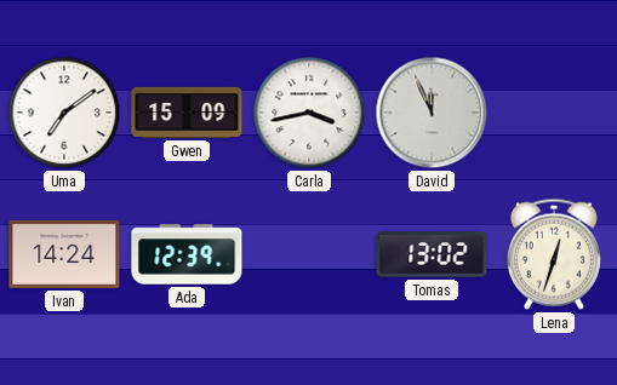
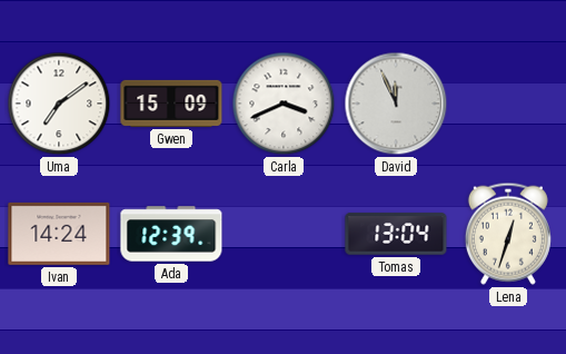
Carla: 3:43 -> 3:41
Tomas: 13:02 -> 13:04
